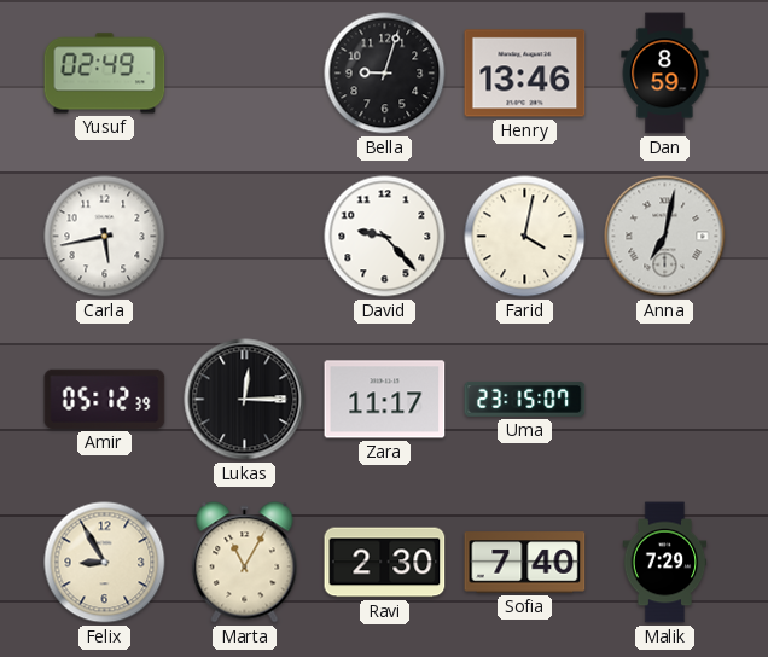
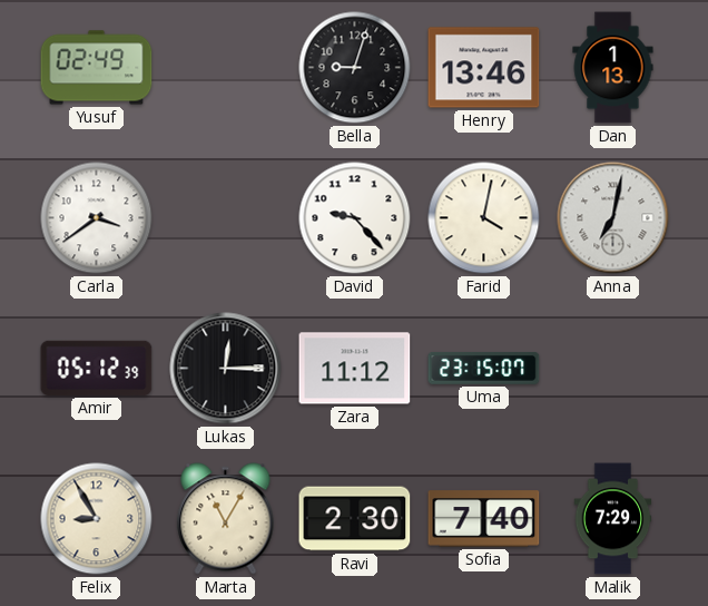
Dan: 8:59 -> 1:13
Carla: 5:43 -> 3:39
Zara: 11:17 -> 11:12
